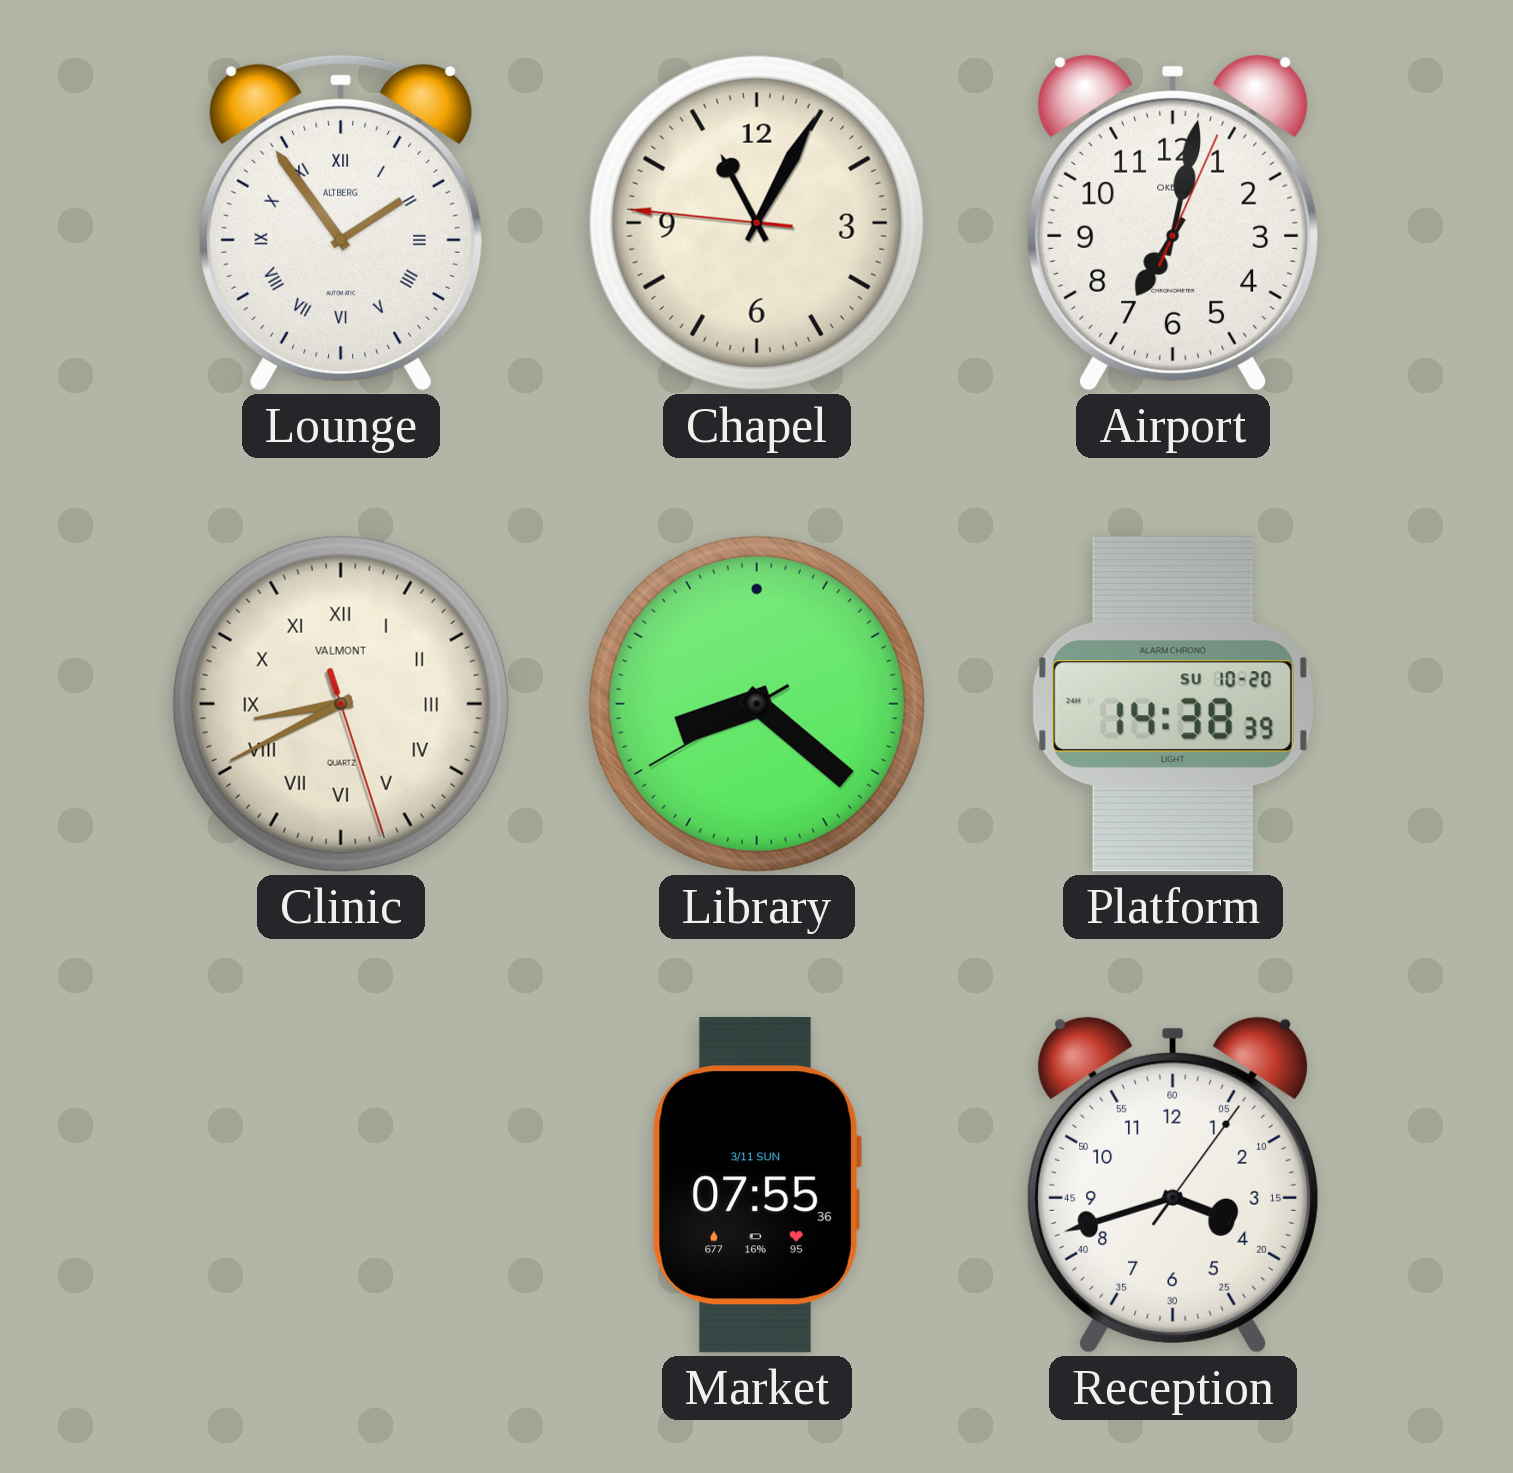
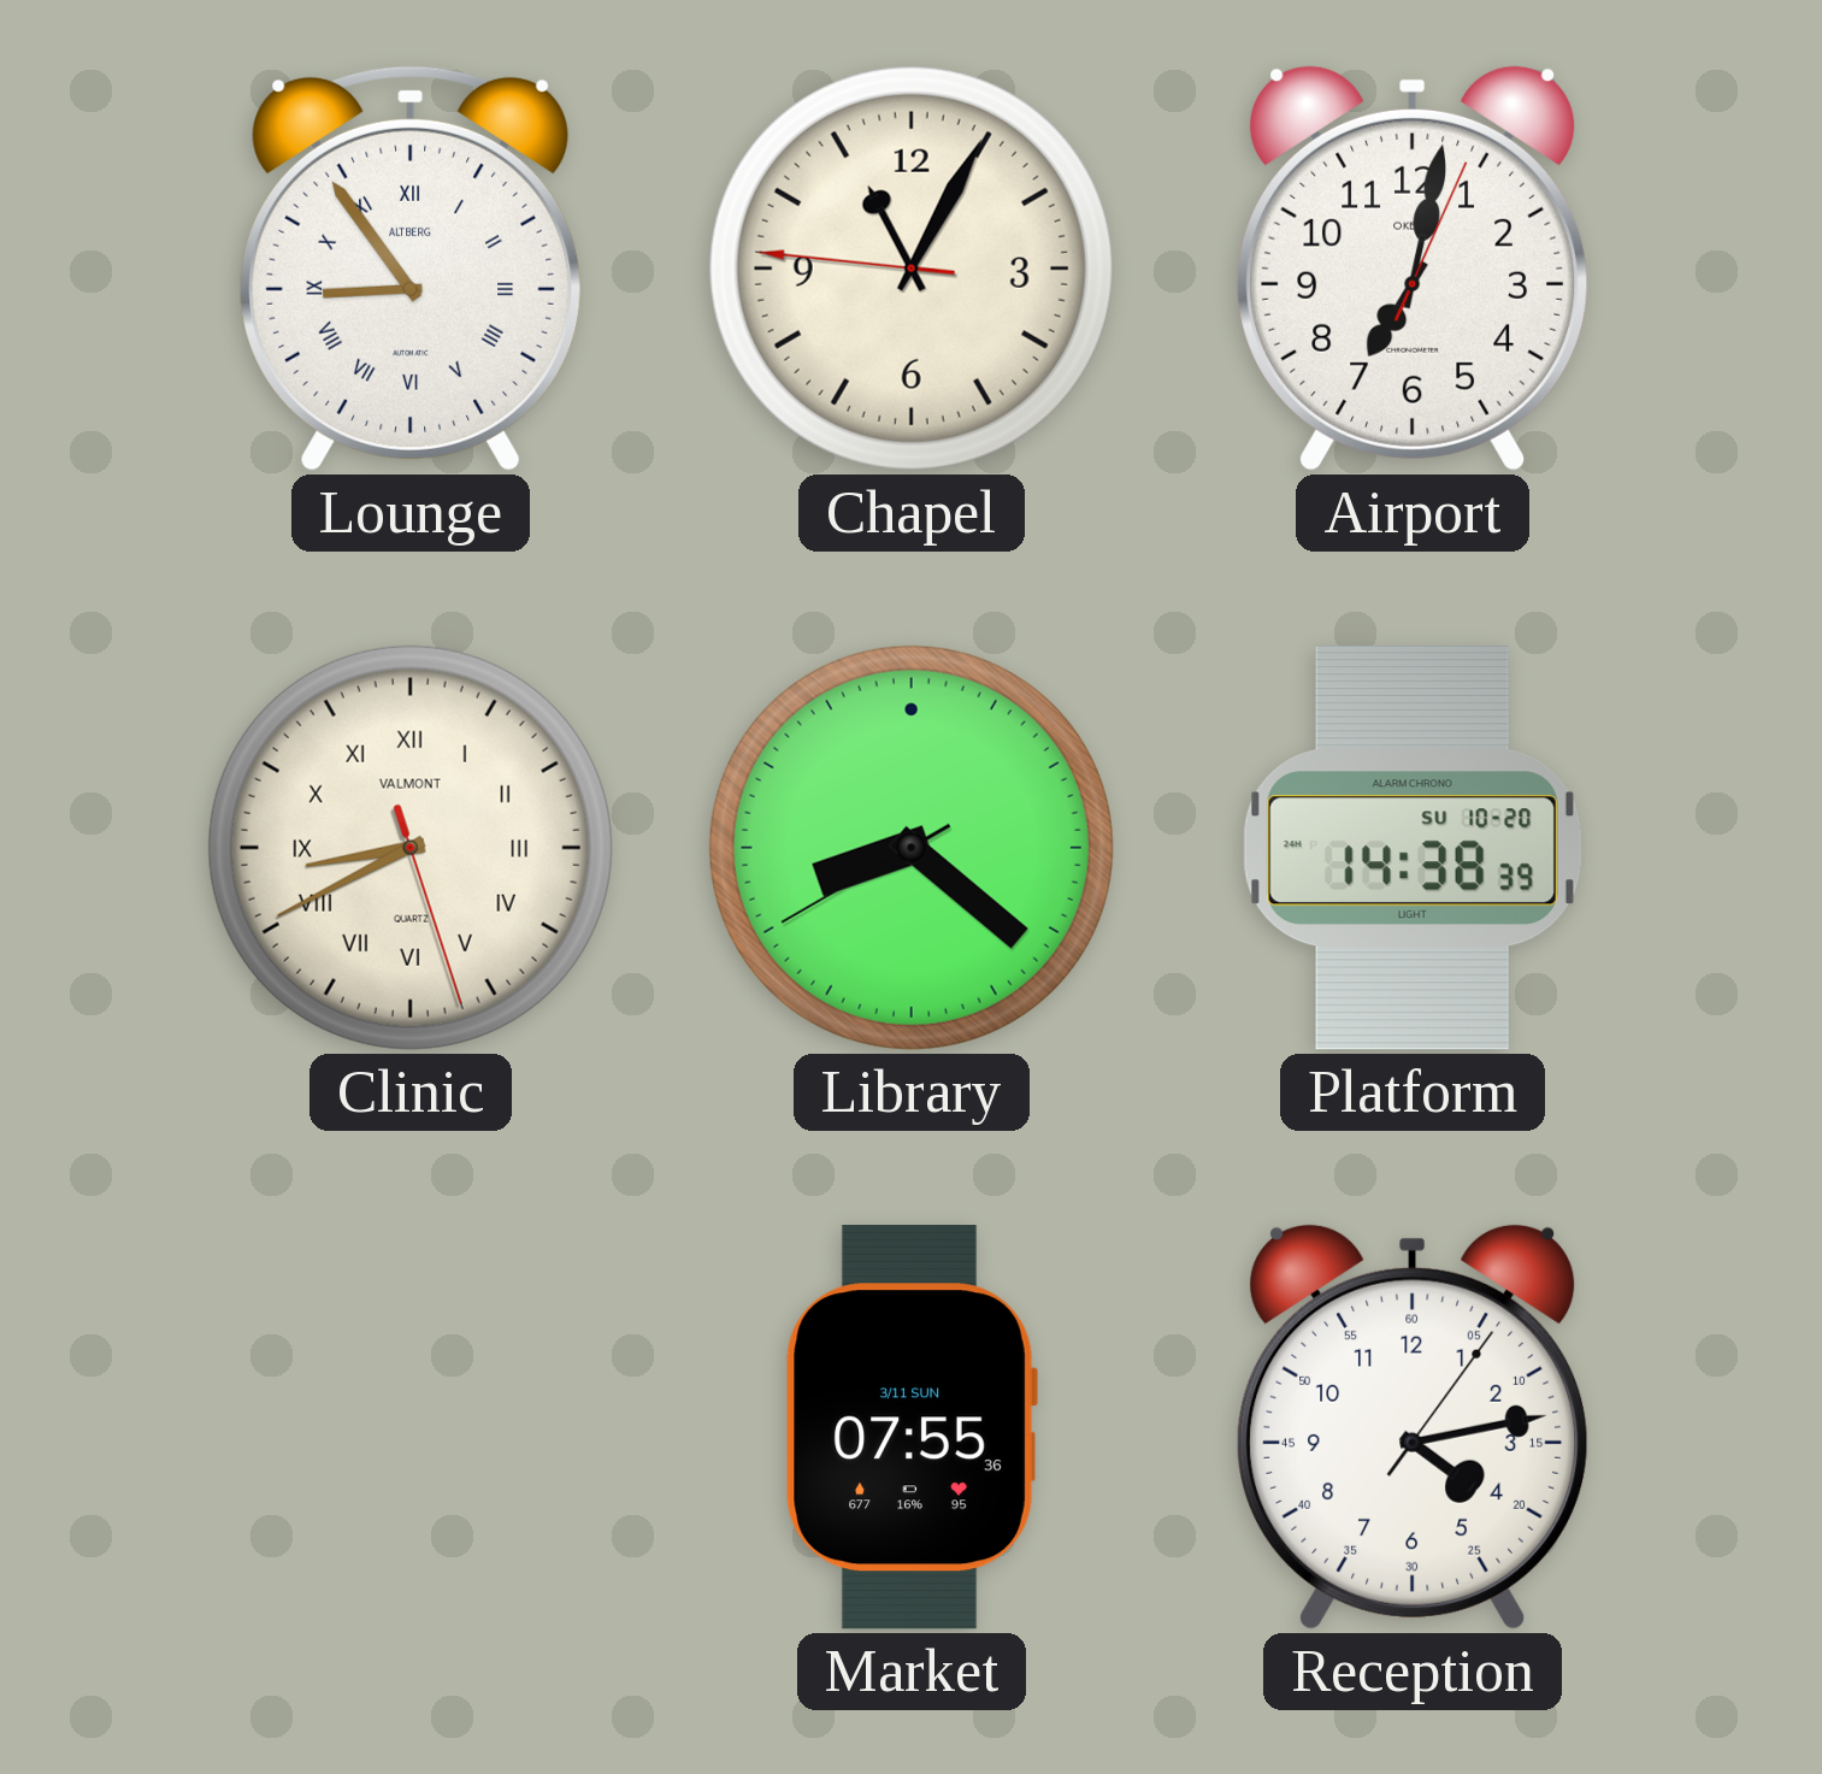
Lounge: 1:54 -> 8:54
Reception: 3:42 -> 4:13
